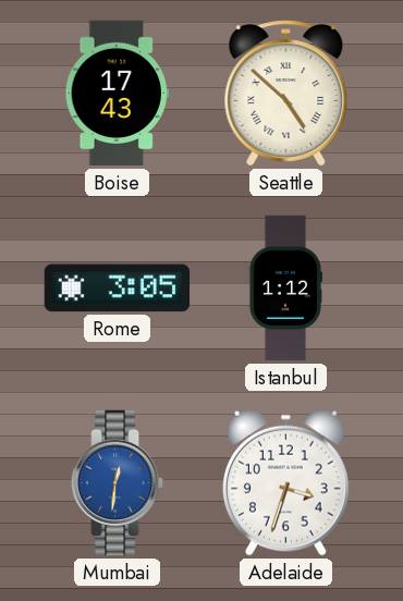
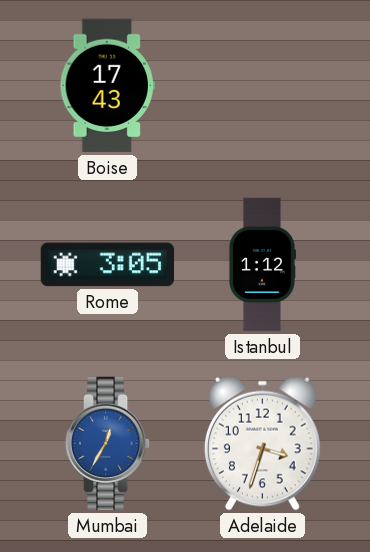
Seattle: 4:52 -> none
Mumbai: 12:31 -> 12:35
